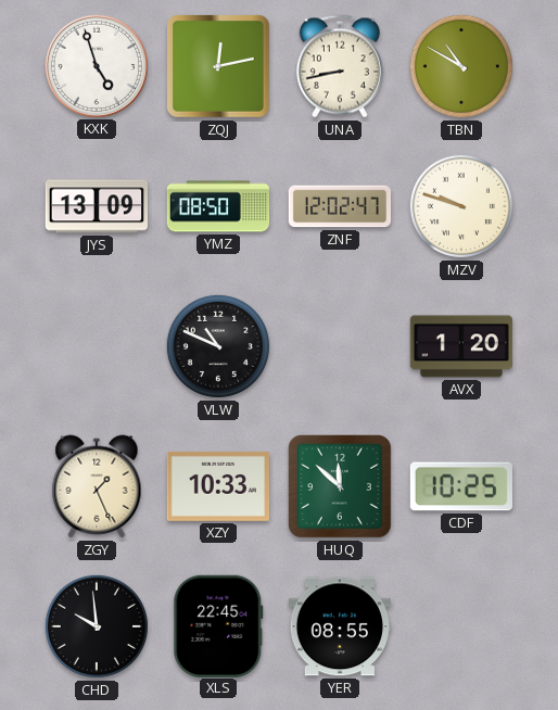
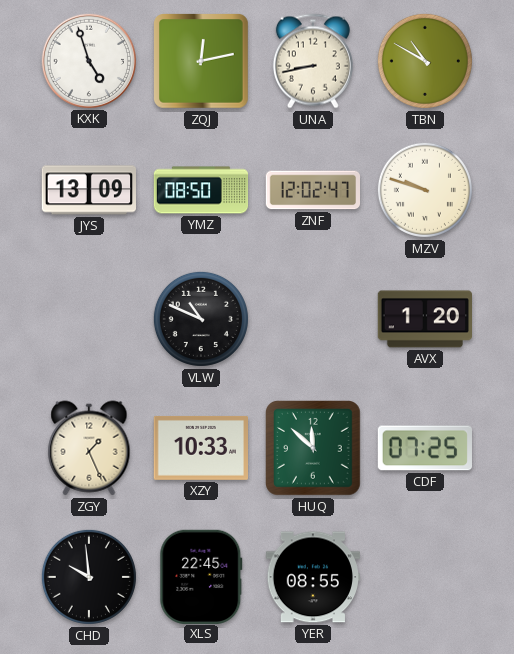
CDF: 10:25 -> 07:25
